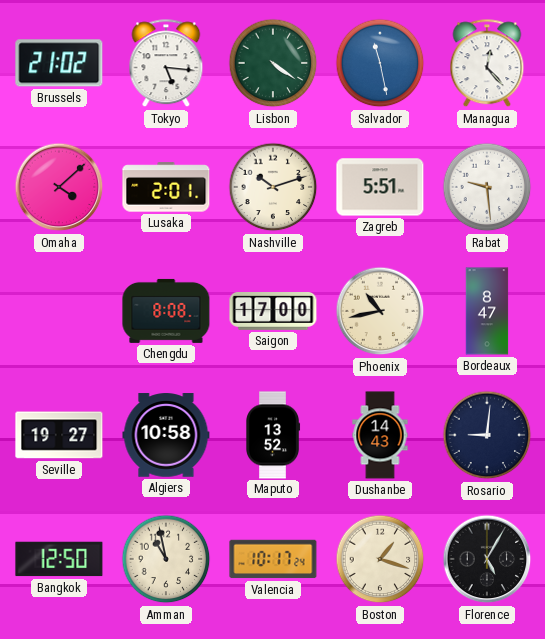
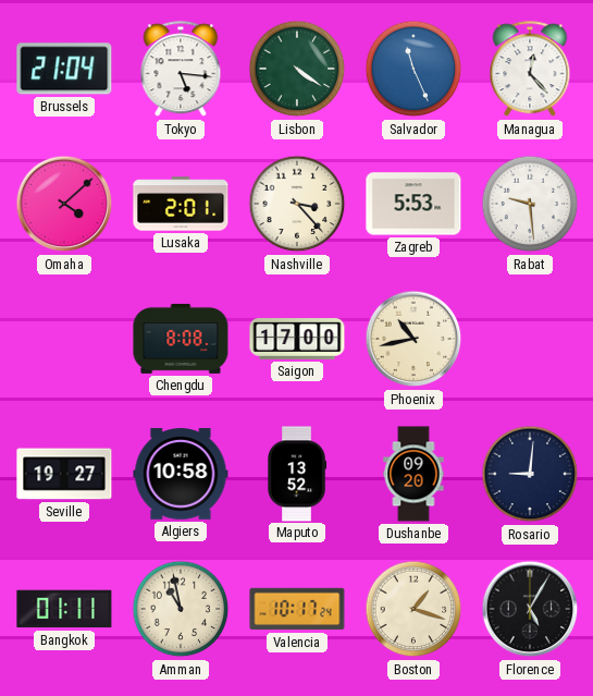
Brussels: 21:02 -> 21:04
Salvador: 11:28 -> 11:26
Nashville: 10:12 -> 3:23
Zagreb: 5:51 -> 5:53
Bordeaux: 8:47 -> none
Dushanbe: 14:43 -> 09:20
Bangkok: 12:50 -> 01:11
